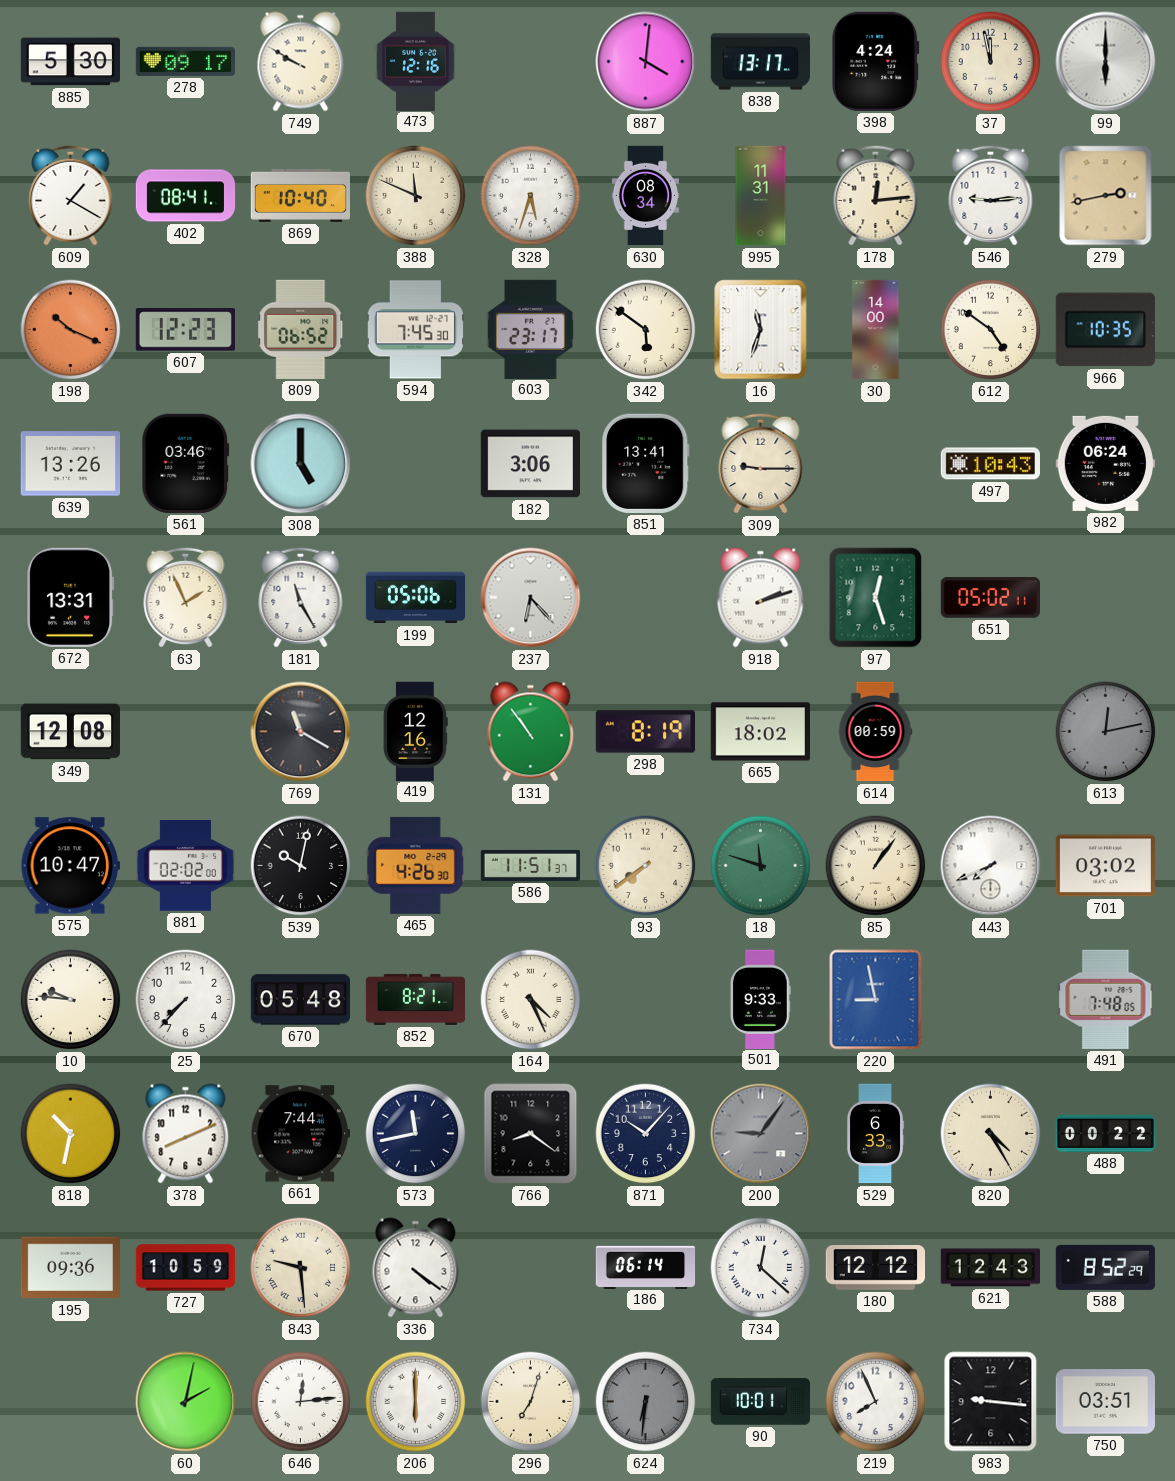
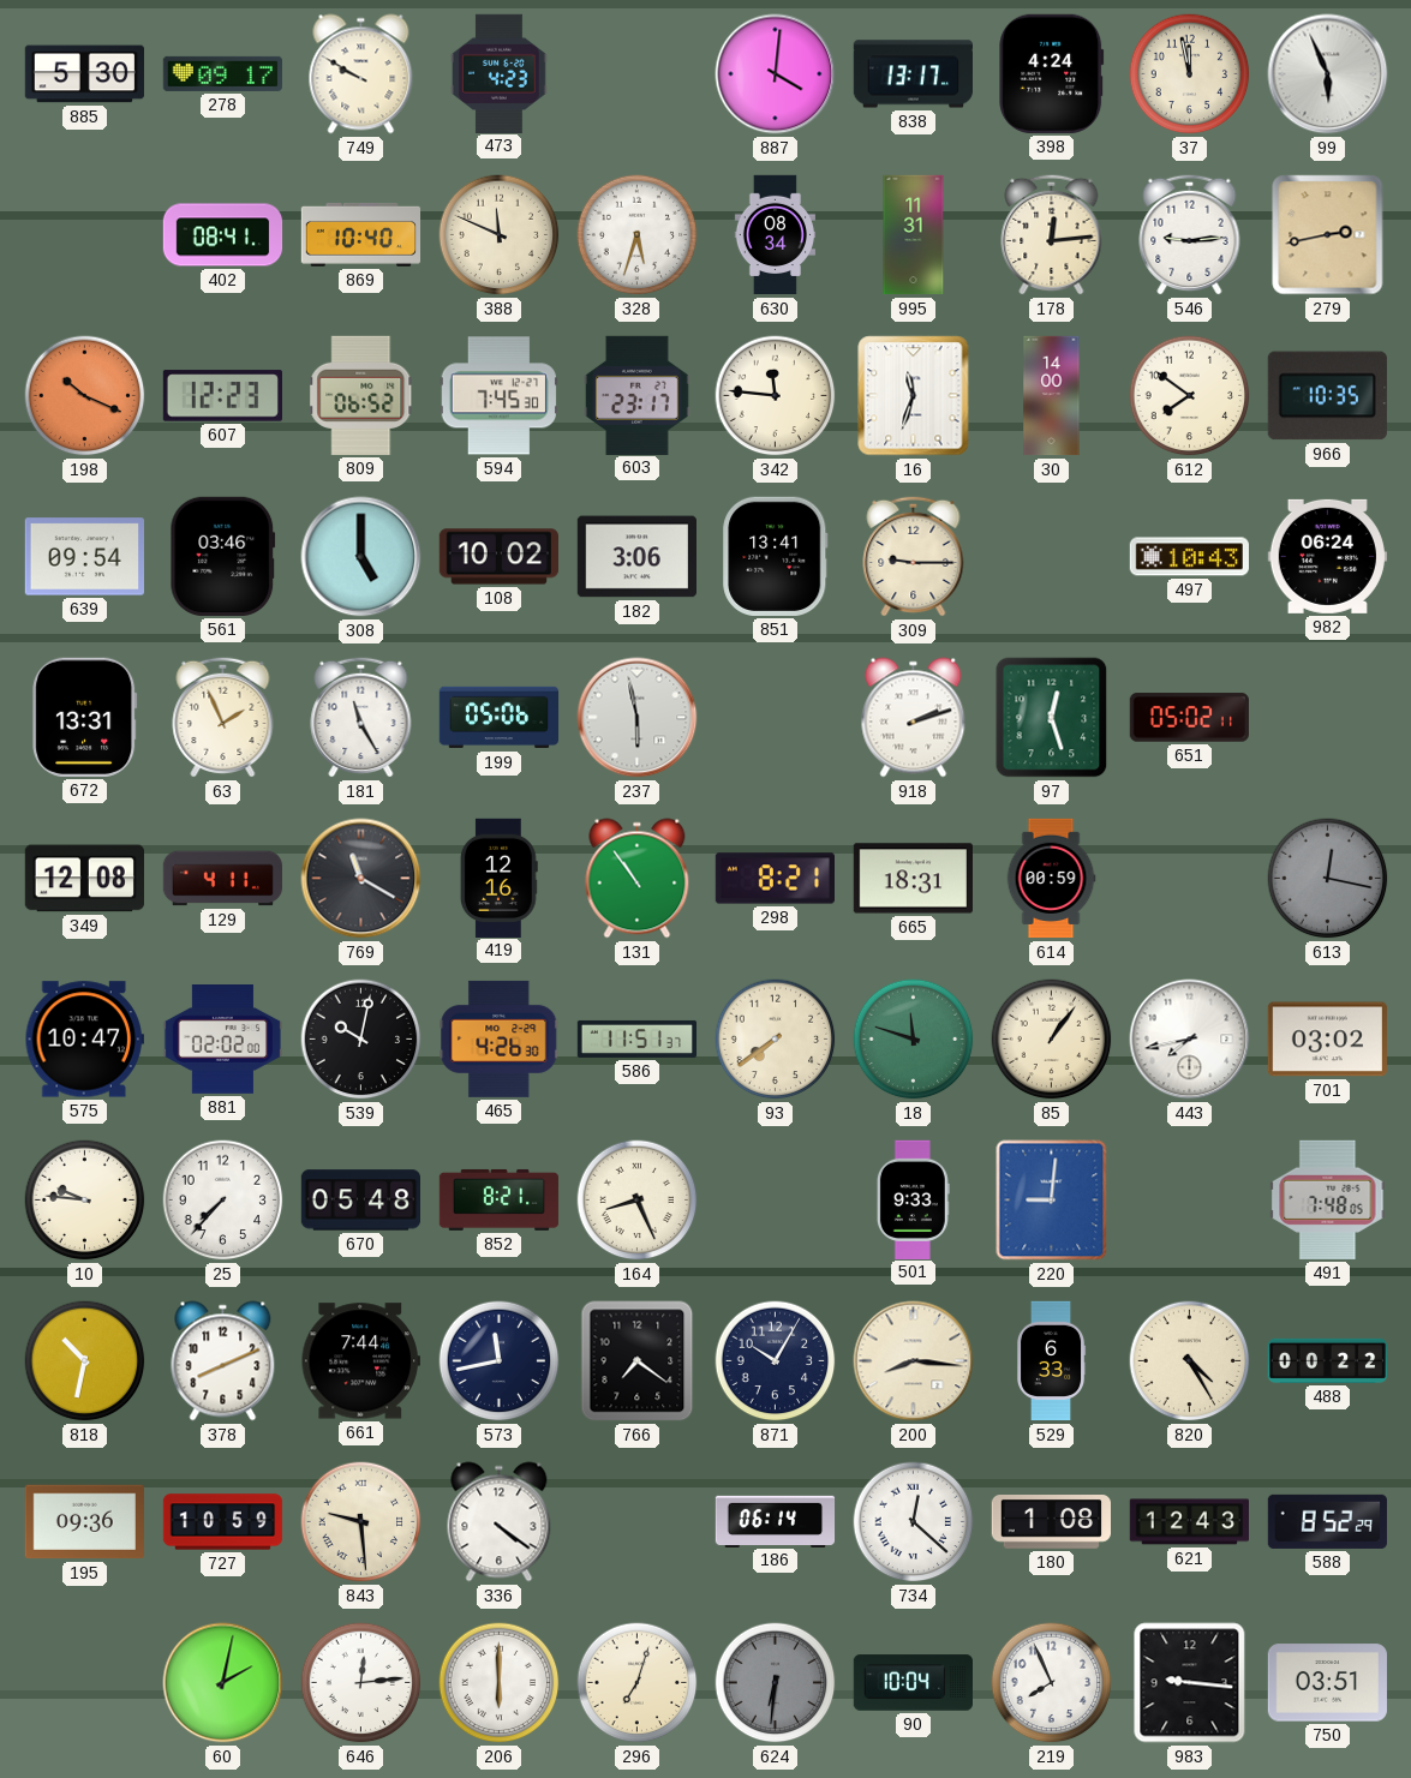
473: 12:16 -> 4:23
99: 6:00 -> 5:56
609: 1:20 -> none
342: 5:51 -> 11:46
612: 4:51 -> 7:51
639: 13:26 -> 09:54
108: none -> 10:02
237: 6:23 -> 5:58
129: none -> 4:11
298: 8:19 -> 8:21
665: 18:02 -> 18:31
613: 12:13 -> 12:17
443: 7:41 -> 7:43
164: 4:26 -> 8:26
220: 8:58 -> 9:01
766: 8:21 -> 7:21
871: 10:07 -> 10:05
200: 9:06 -> 8:16
200 dial: grey -> cream
180: 12:12 -> 1:08
90: 10:01 -> 10:04
